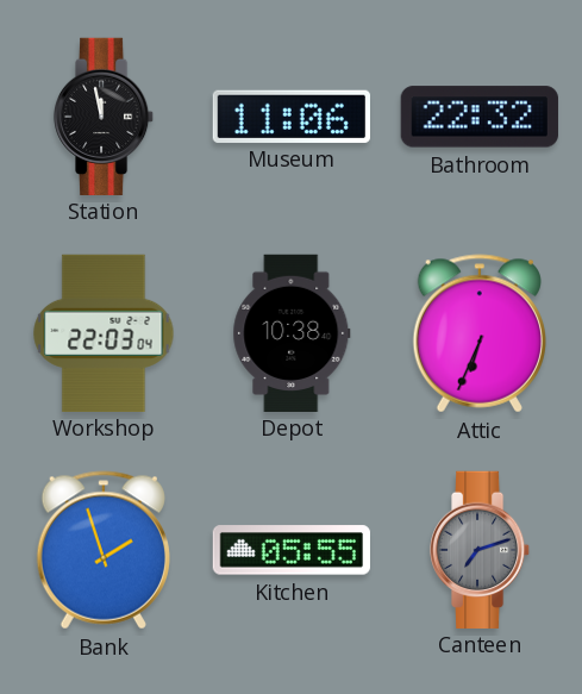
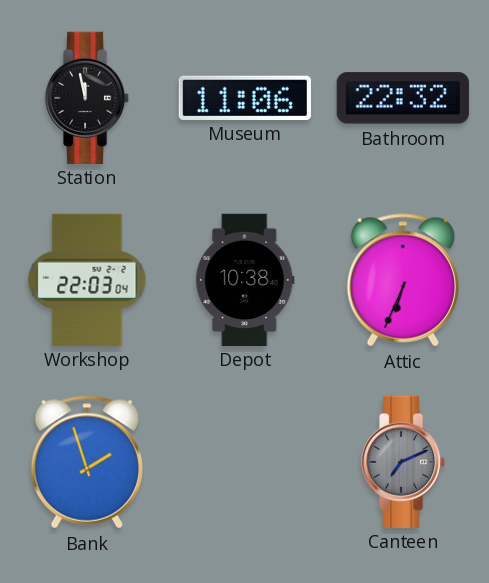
Kitchen: 05:55 -> none
Canteen: 7:12 -> 7:11
